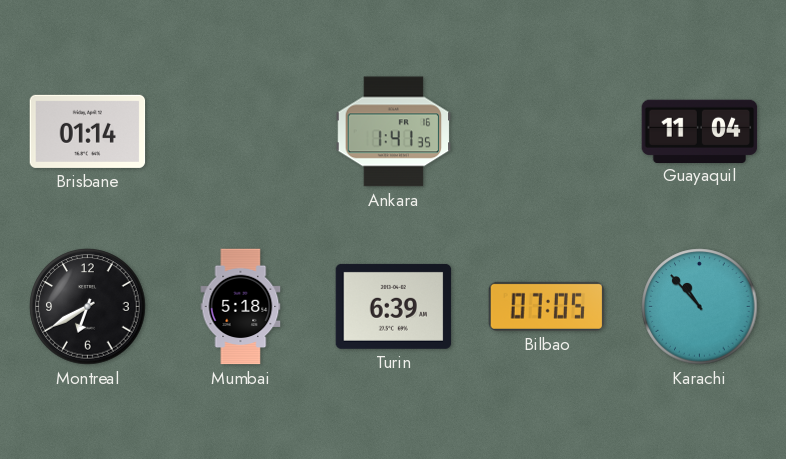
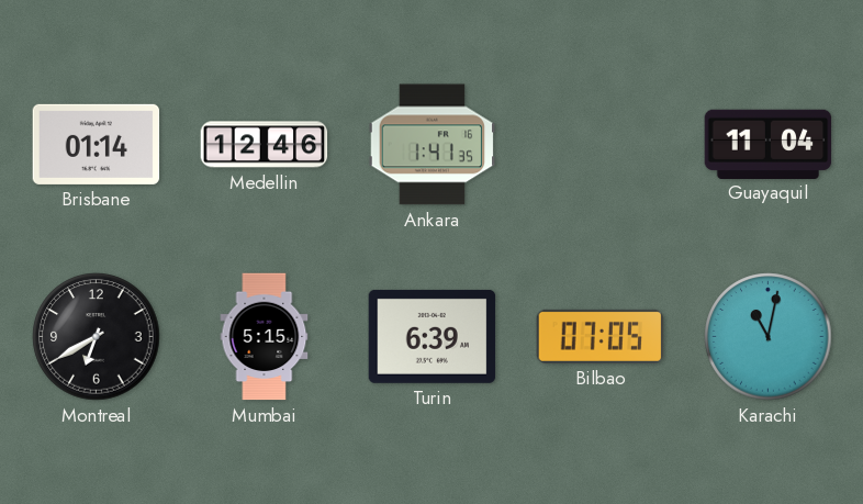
Medellin: none -> 12:46
Mumbai: 5:18 -> 5:15
Karachi: 10:53 -> 11:02
